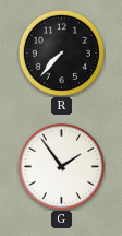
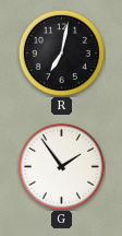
R: 7:37 -> 7:02
